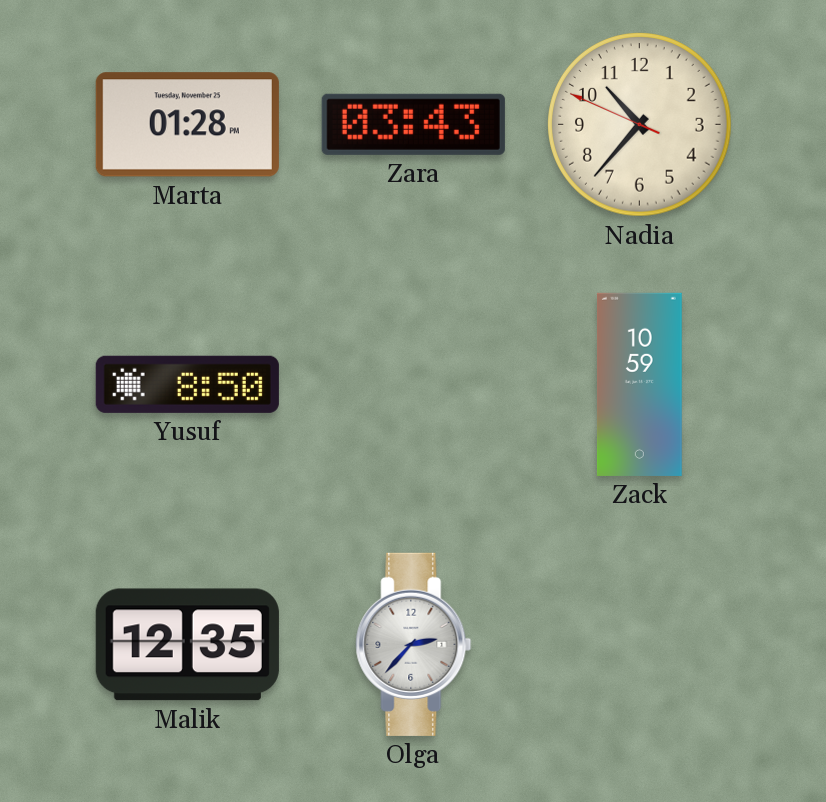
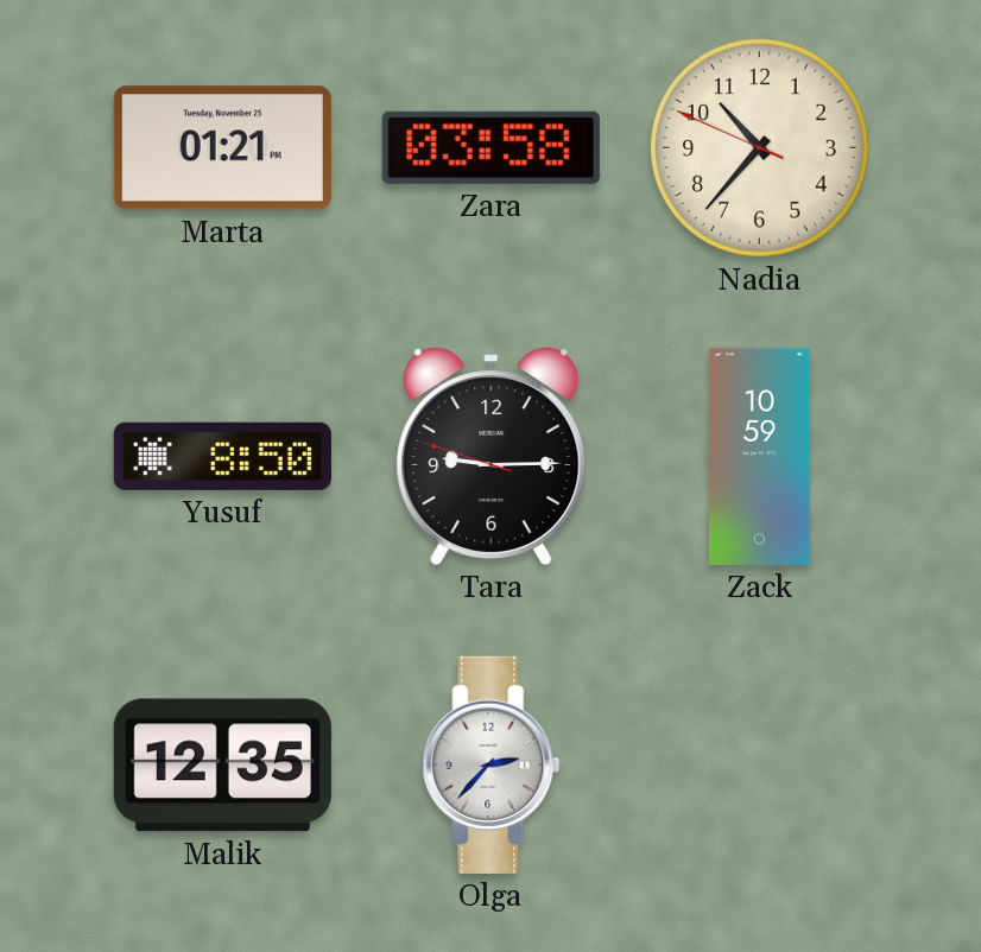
Marta: 01:28 -> 01:21
Zara: 03:43 -> 03:58
Tara: none -> 9:14
